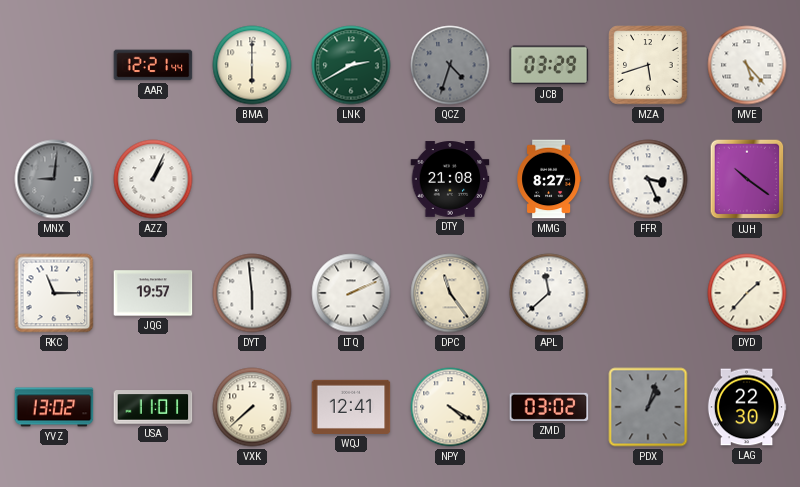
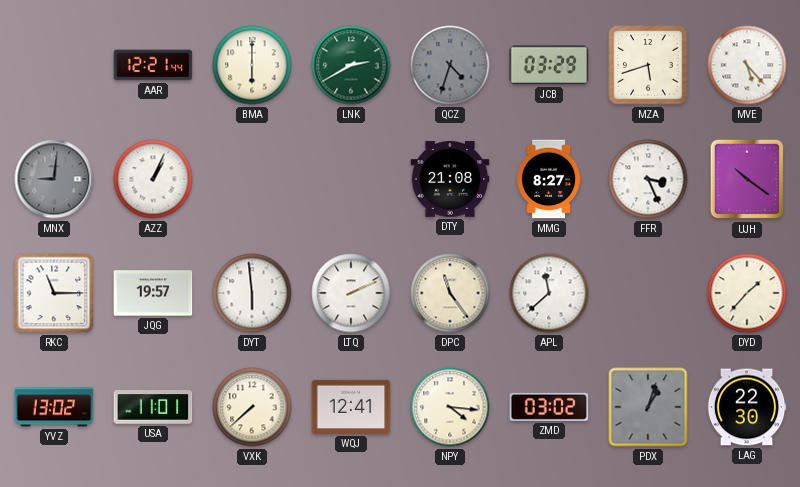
NPY: 4:20 -> 4:16
